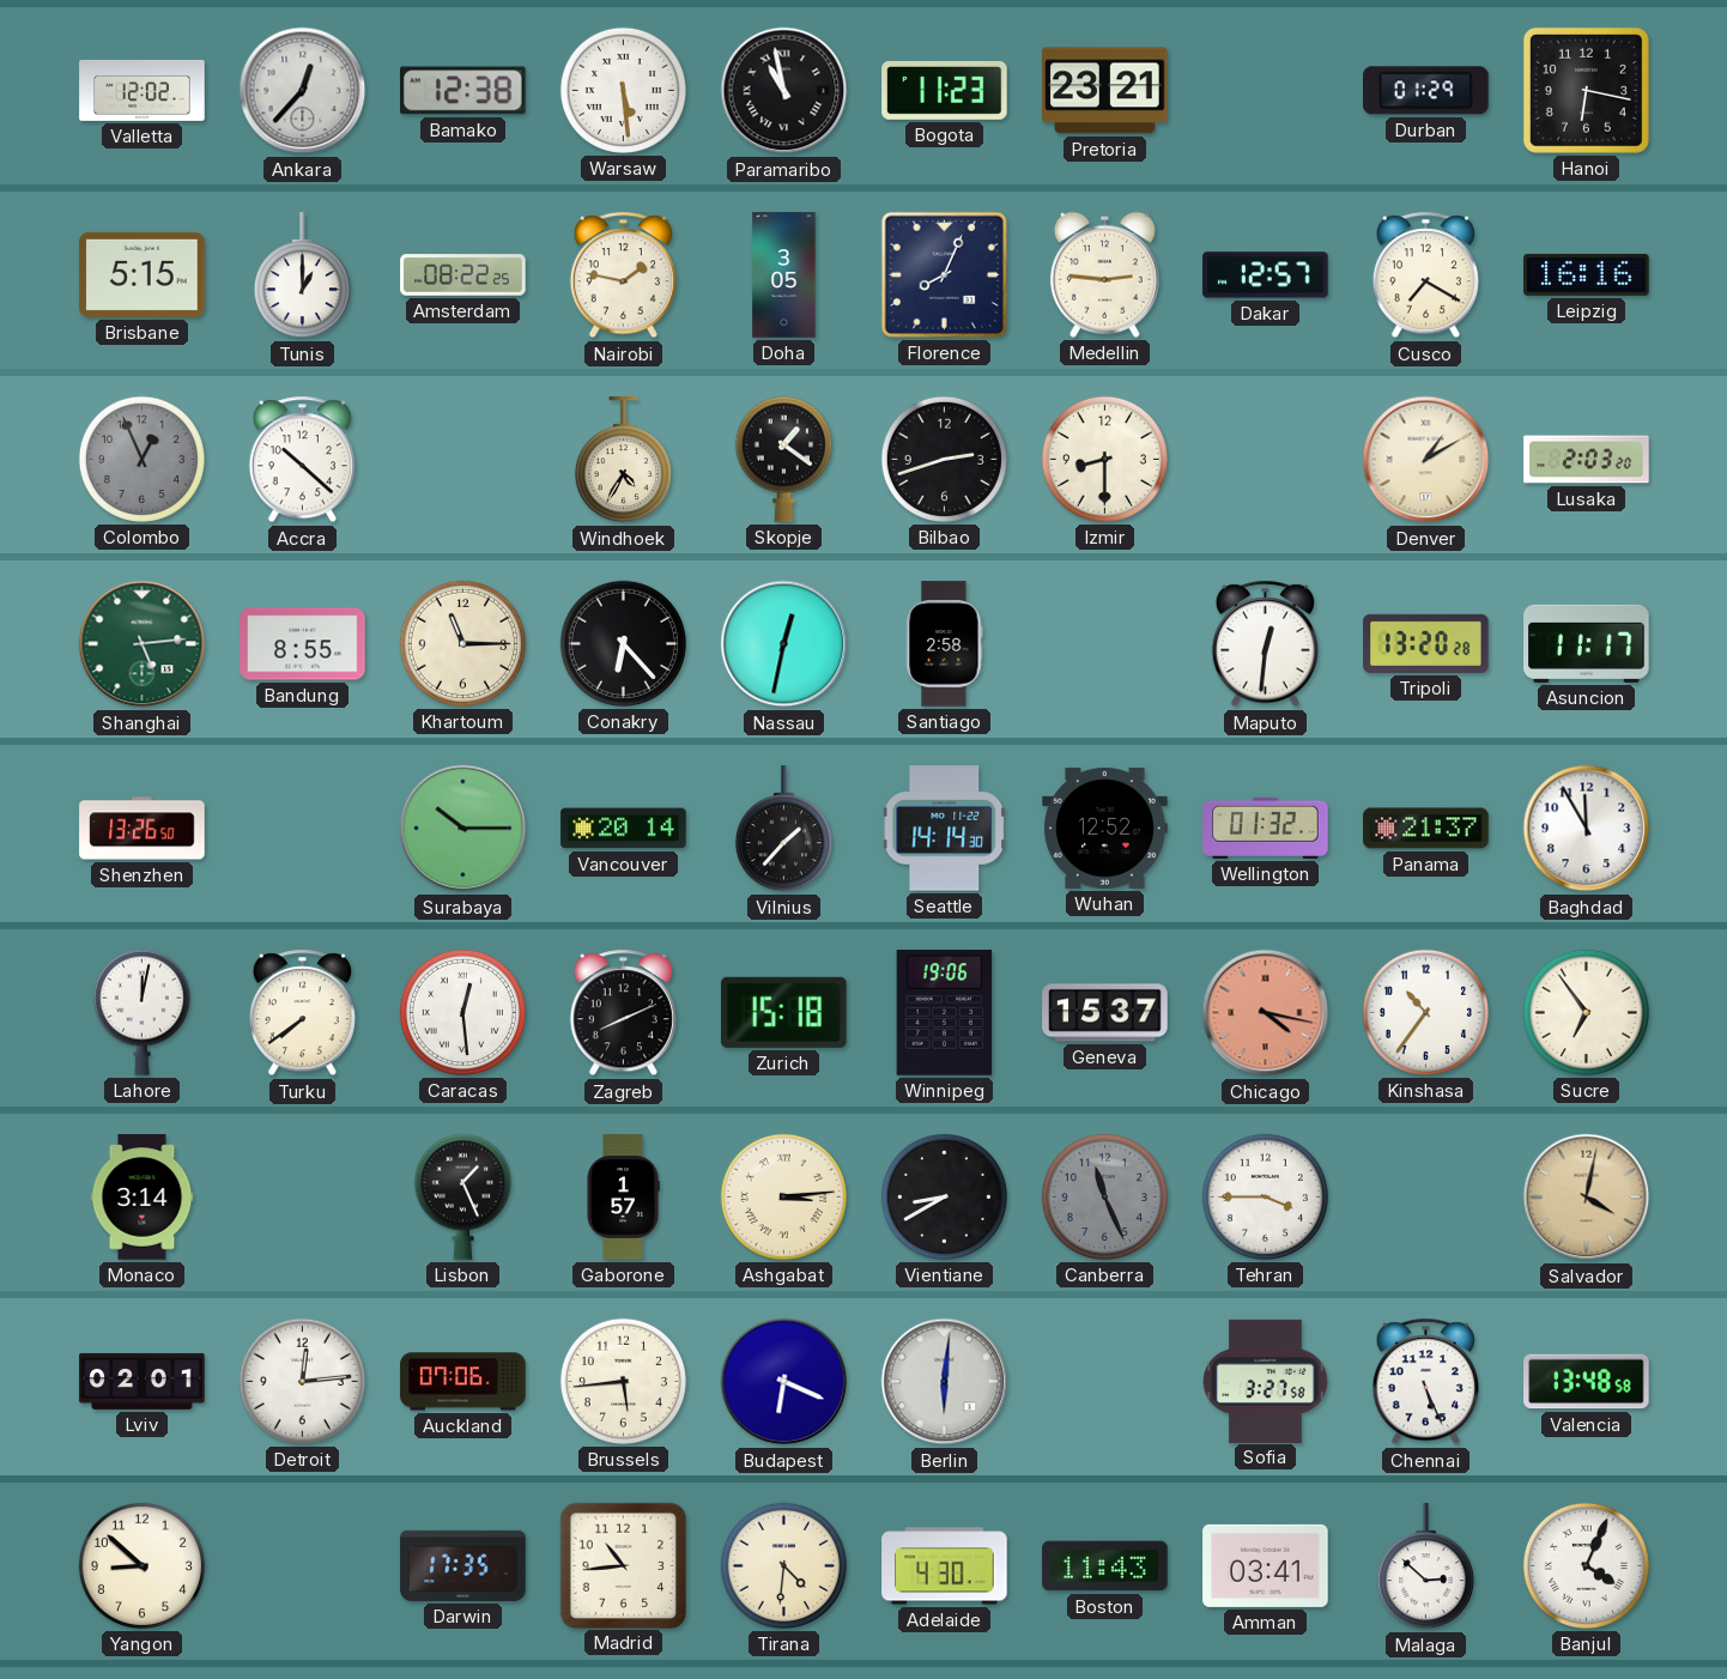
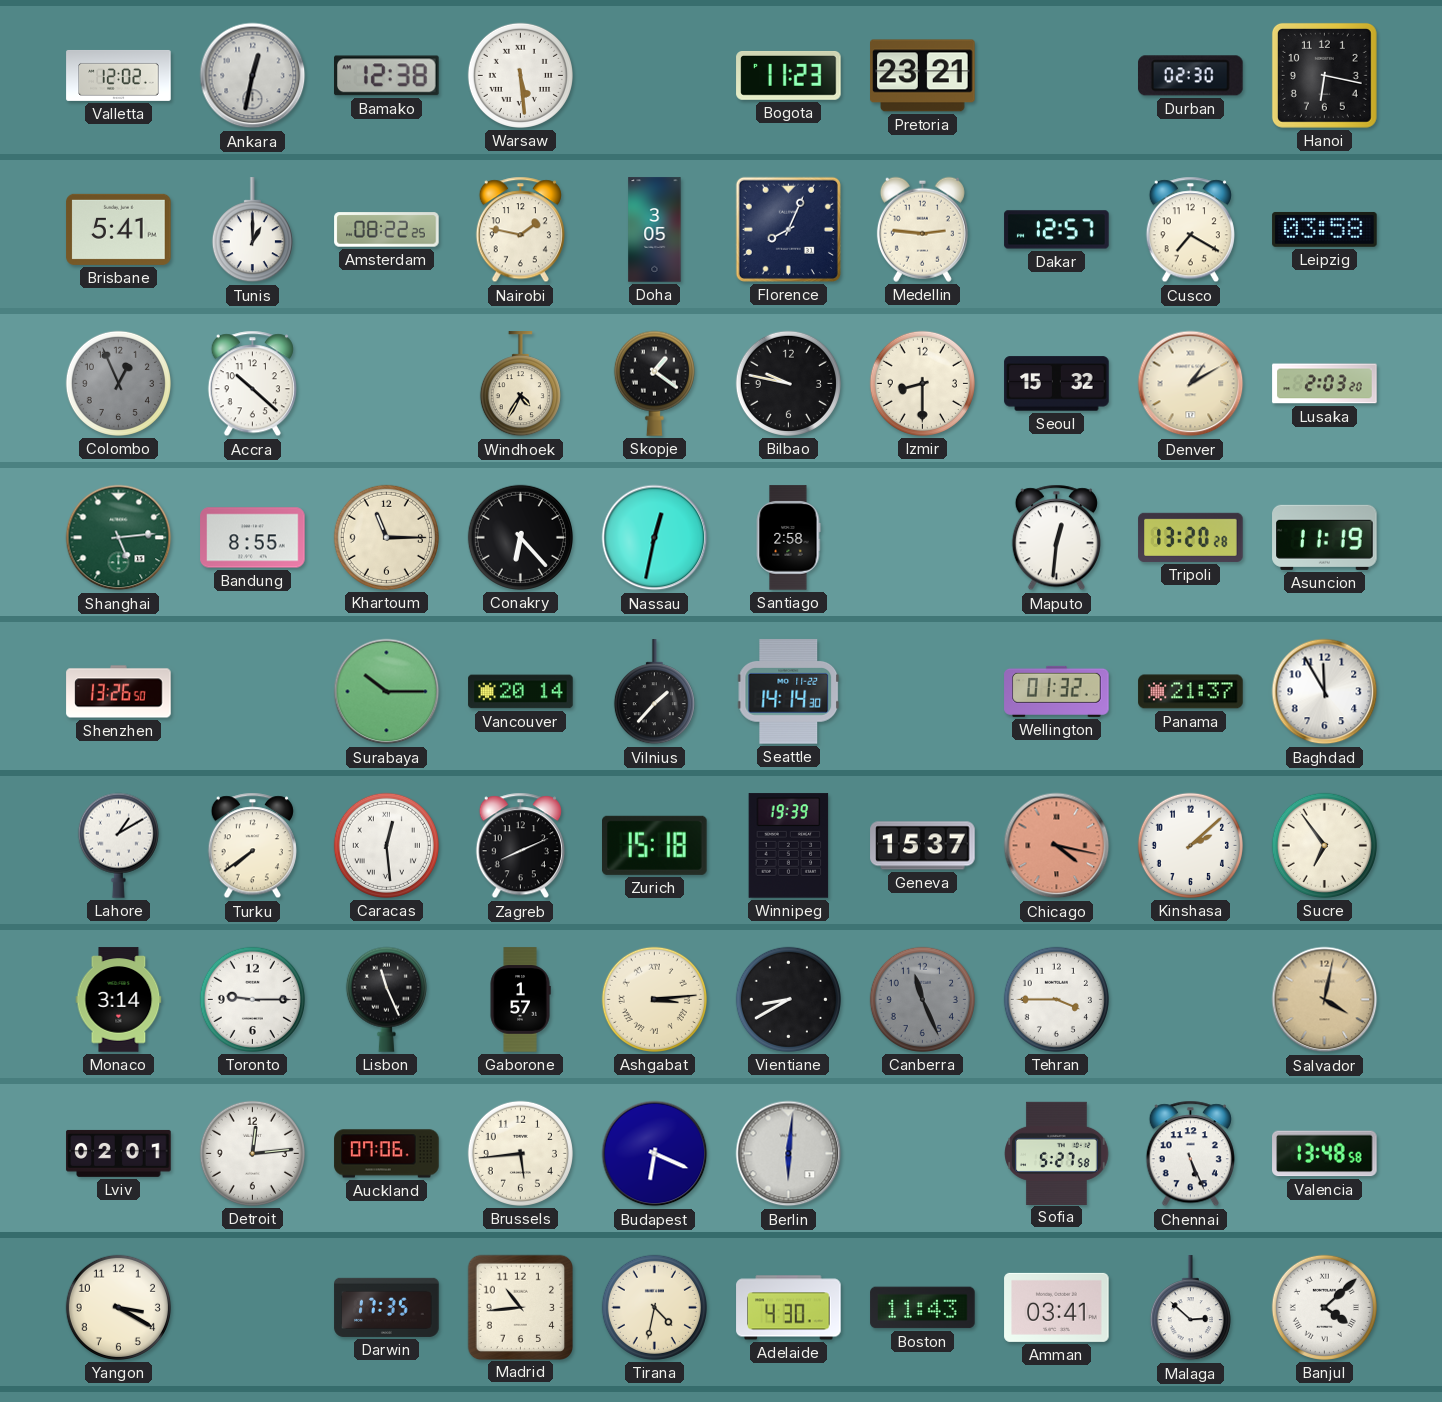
Ankara: 12:37 -> 12:32
Paramaribo: 10:58 -> none
Durban: 01:29 -> 02:30
Brisbane: 5:15 -> 5:41
Leipzig: 16:16 -> 03:58
Bilbao: 2:42 -> 9:47
Seoul: none -> 15:32
Asuncion: 11:17 -> 11:19
Wuhan: 12:52 -> none
Lahore: 12:02 -> 1:10
Winnipeg: 19:06 -> 19:39
Kinshasa: 10:36 -> 2:08
Toronto: none -> 9:15
Lisbon: 1:26 -> 11:26
Sofia: 3:27 -> 5:27
Yangon: 8:52 -> 3:20
Tirana: 4:31 -> 4:32
Banjul: 4:04 -> 4:08
